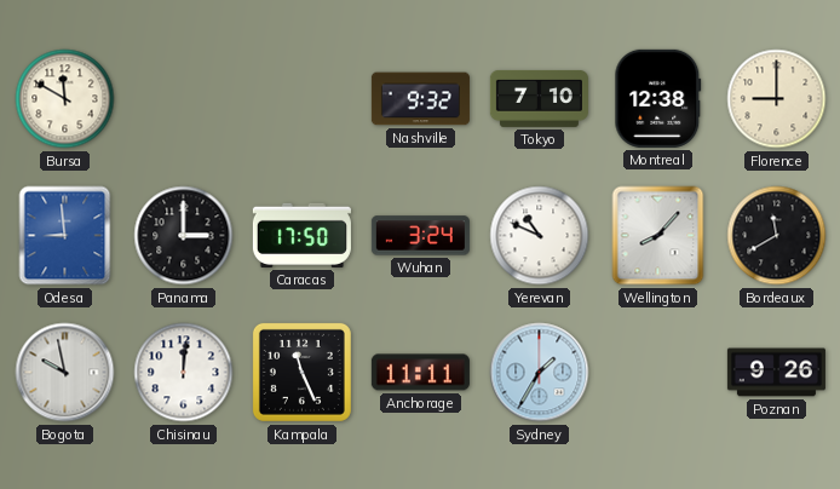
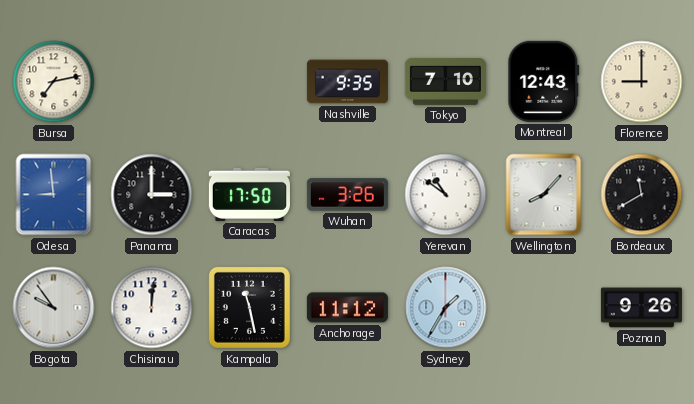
Bursa: 11:50 -> 7:13
Nashville: 9:32 -> 9:35
Montreal: 12:38 -> 12:43
Wuhan: 3:24 -> 3:26
Yerevan: 10:49 -> 10:51
Bogota: 9:58 -> 9:54
Kampala: 11:26 -> 11:28
Anchorage: 11:11 -> 11:12
